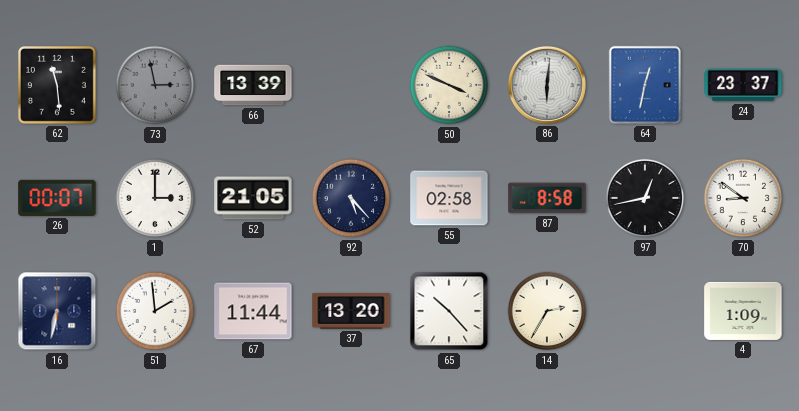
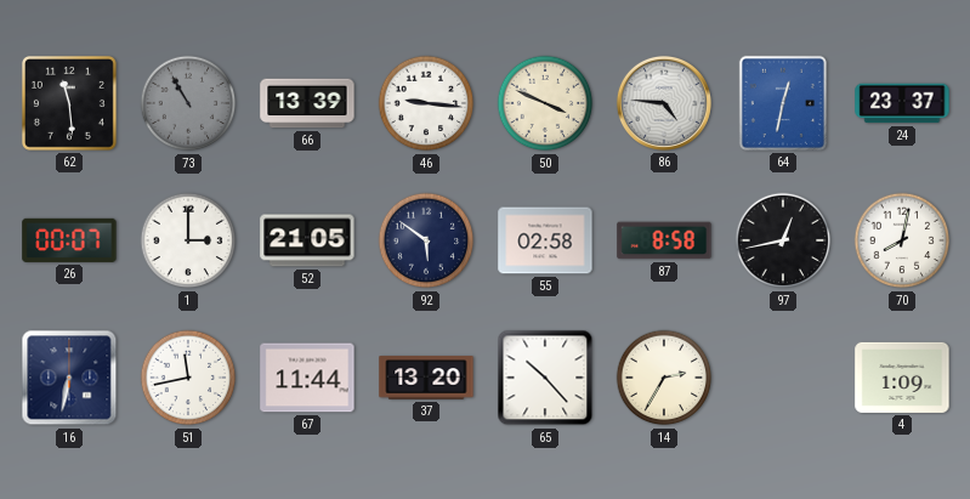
73: 2:58 -> 10:55
46: none -> 9:16
86: 6:01 -> 4:46
92: 5:23 -> 5:51
70: 8:51 -> 8:02
51: 1:59 -> 11:43
